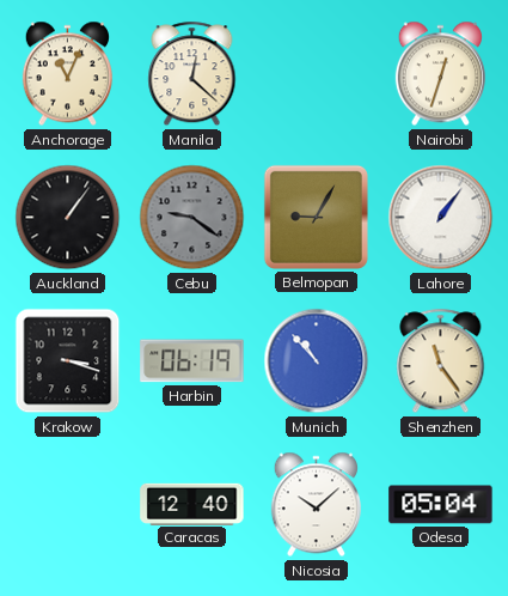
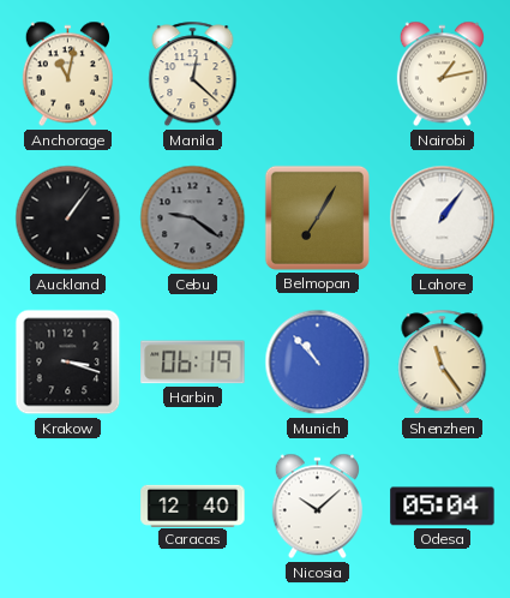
Anchorage: 11:04 -> 11:02
Nairobi: 12:33 -> 1:13
Belmopan: 9:05 -> 7:05
